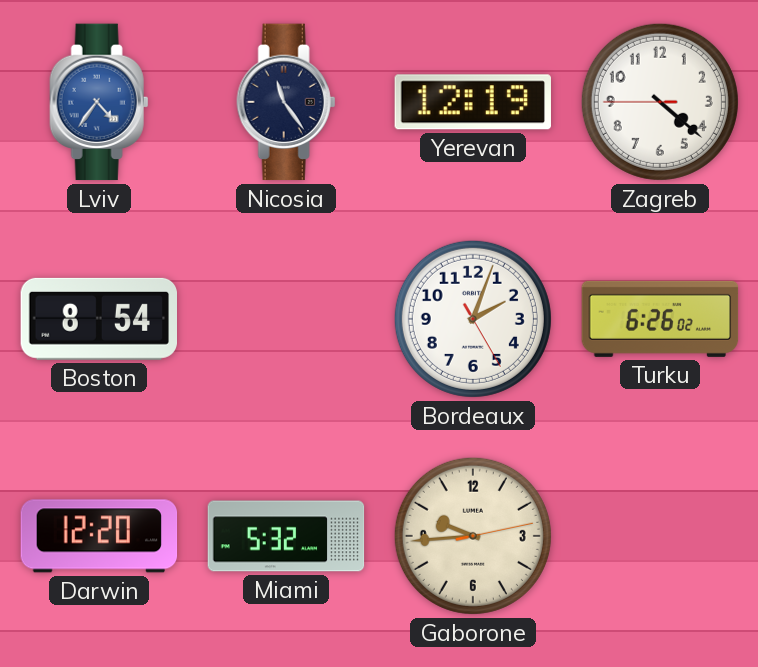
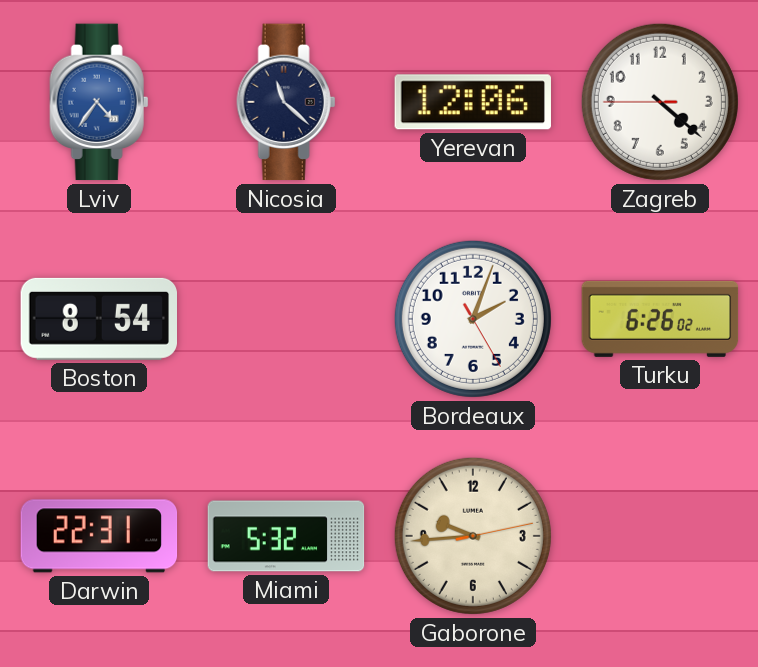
Nicosia: 11:24 -> 11:22
Yerevan: 12:19 -> 12:06
Darwin: 12:20 -> 22:31
